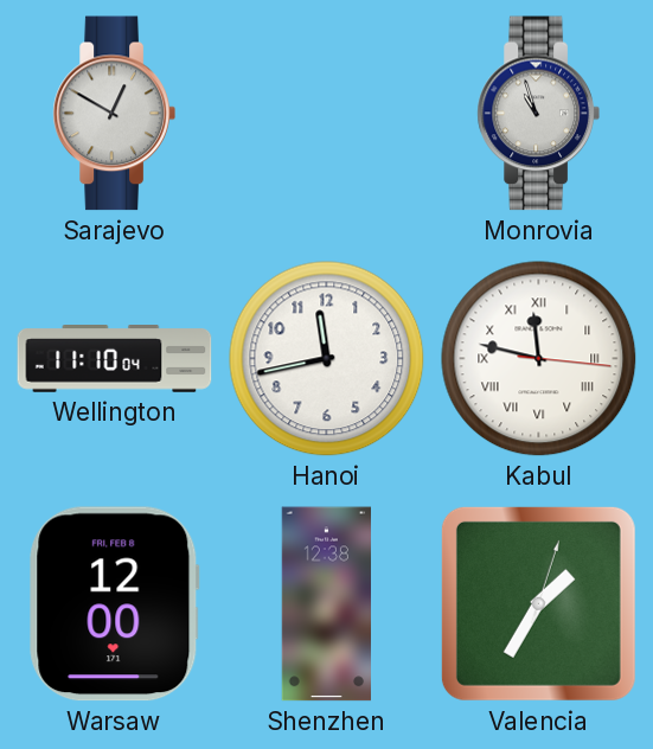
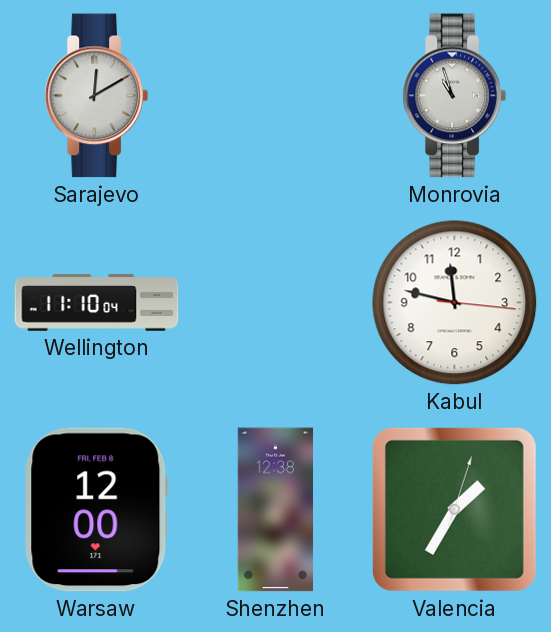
Sarajevo: 12:50 -> 12:10
Hanoi: 11:43 -> none
Kabul numerals: Roman -> Arabic
